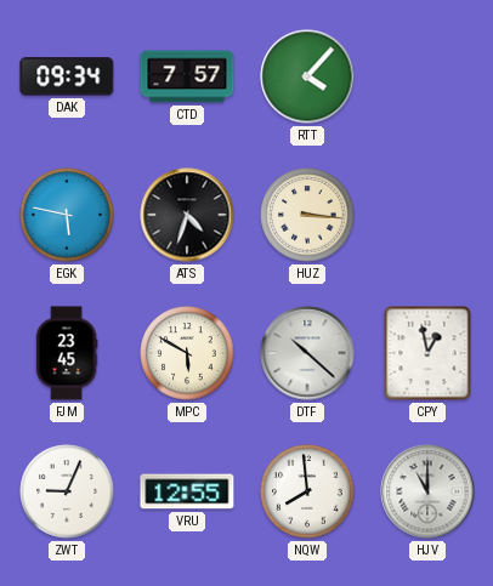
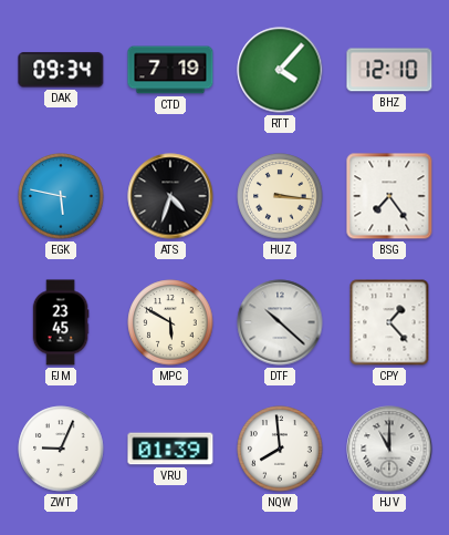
CTD: 7:57 -> 7:19
BHZ: none -> 12:10
BSG: none -> 7:24
CPY: 12:58 -> 1:23
VRU: 12:55 -> 01:39
